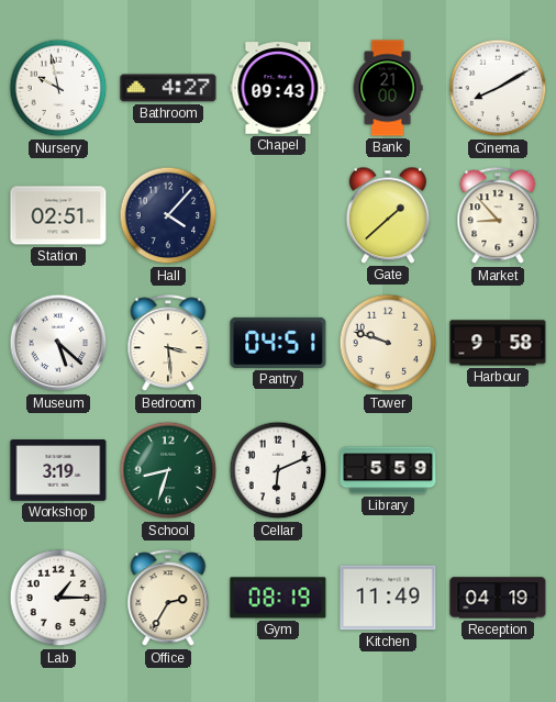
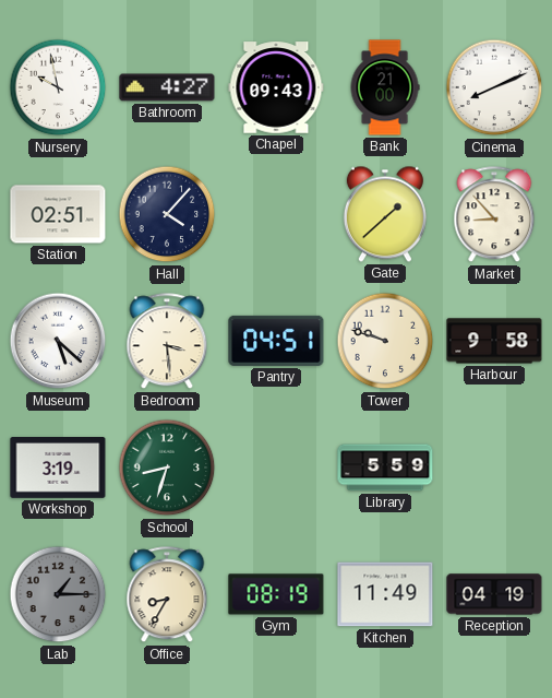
Cinema: 8:10 -> 8:11
Cellar: 6:11 -> none
Lab dial: white -> grey
Office: 2:35 -> 8:35
